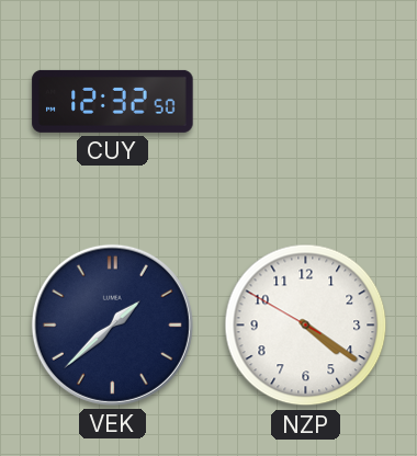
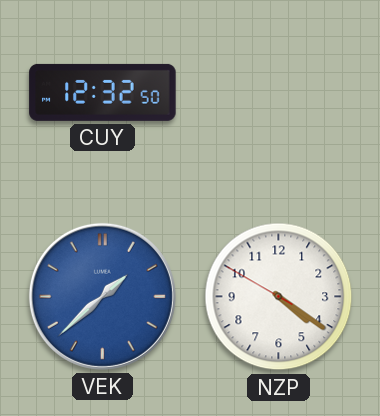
VEK dial: navy -> blue
